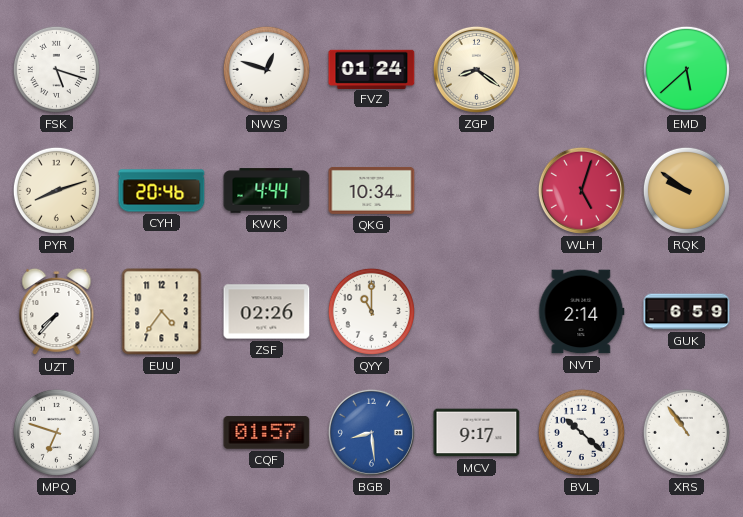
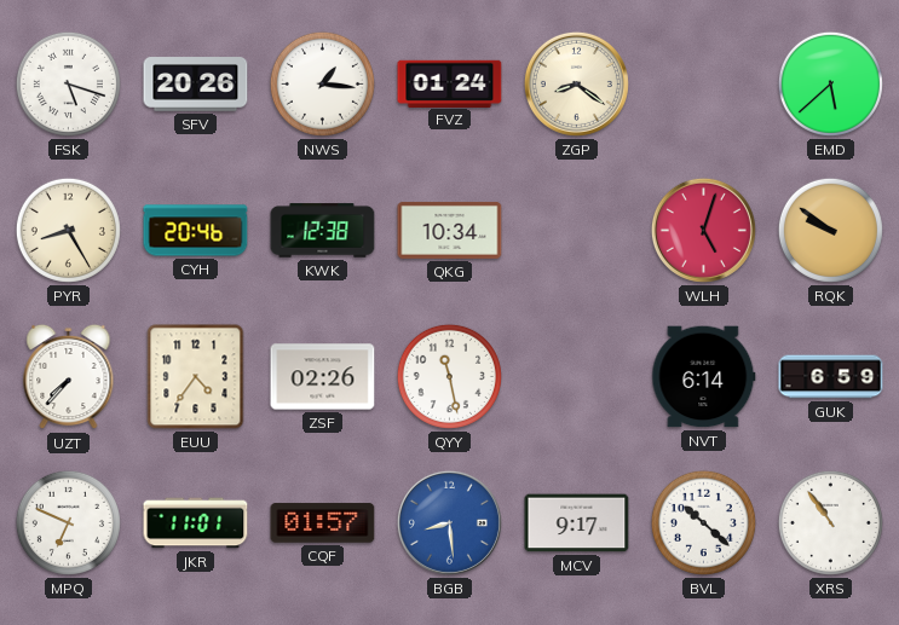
SFV: none -> 20:26
NWS: 12:48 -> 1:16
PYR: 8:12 -> 8:25
KWK: 4:44 -> 12:38
QYY: 11:00 -> 11:28
NVT: 2:14 -> 6:14
MPQ: 6:48 -> 6:49
JKR: none -> 11:01
